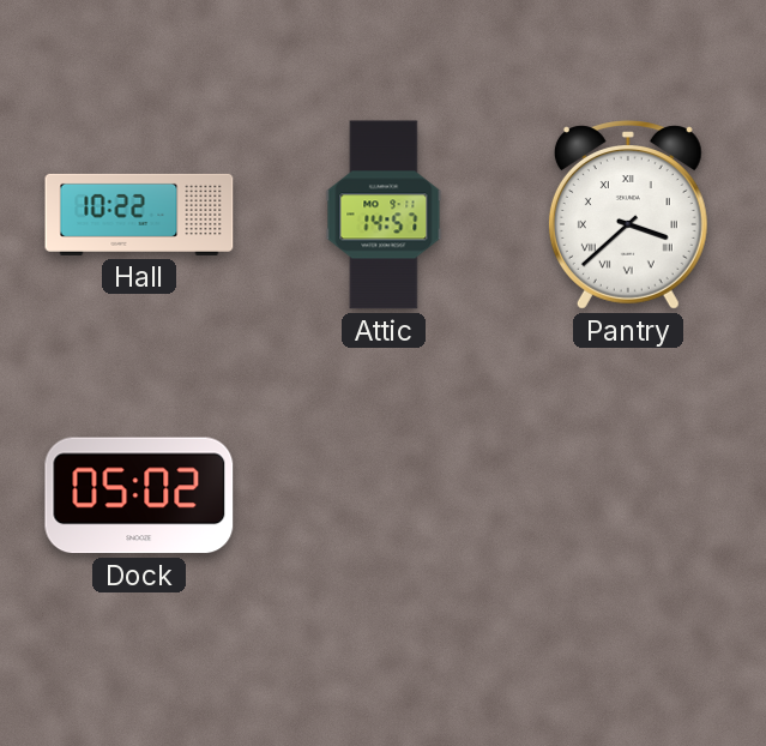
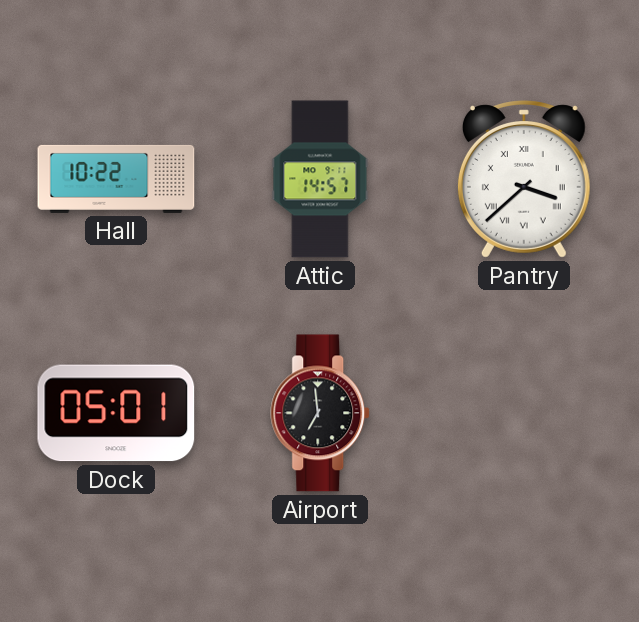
Dock: 05:02 -> 05:01
Airport: none -> 6:59
